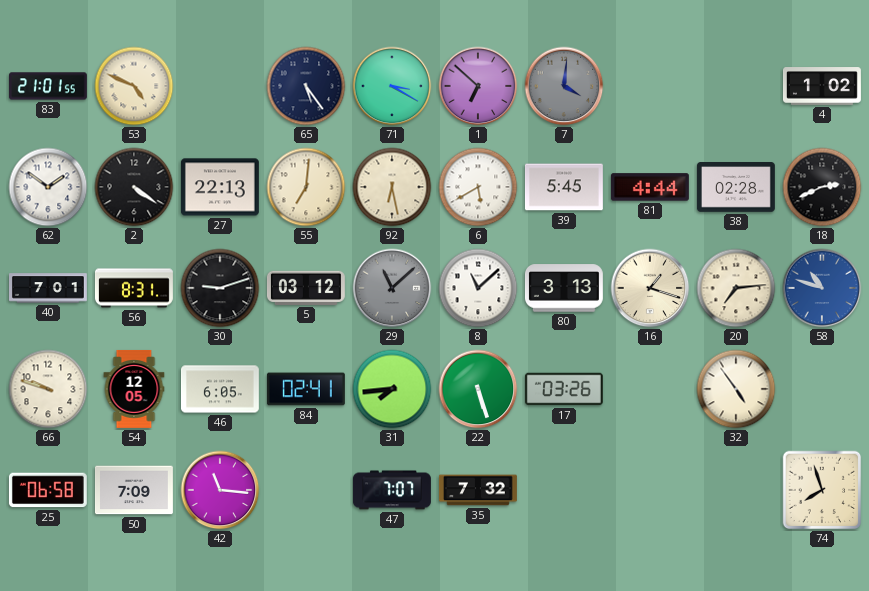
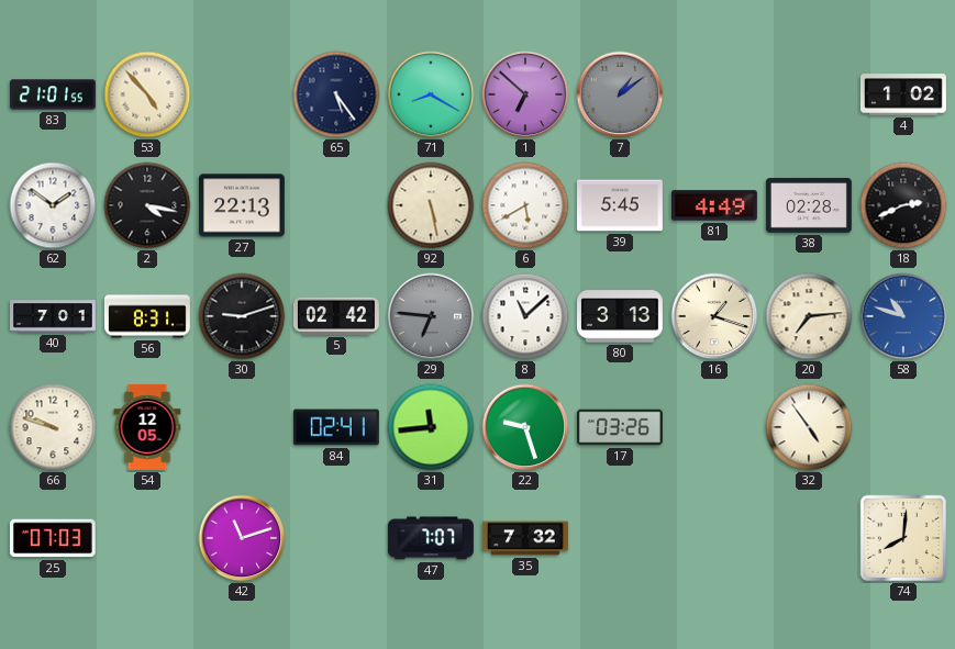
53: 4:49 -> 4:53
71: 3:20 -> 8:20
7: 4:01 -> 1:09
2: 4:21 -> 4:17
55: 7:01 -> none
92: 6:28 -> 5:28
81: 4:44 -> 4:49
5: 03:12 -> 02:42
29: 11:08 -> 6:46
46: 6:05 -> none
31: 7:44 -> 11:44
22: 5:27 -> 9:27
25: 06:58 -> 07:03
50: 7:09 -> none
42: 11:16 -> 11:12
74: 7:57 -> 8:01
